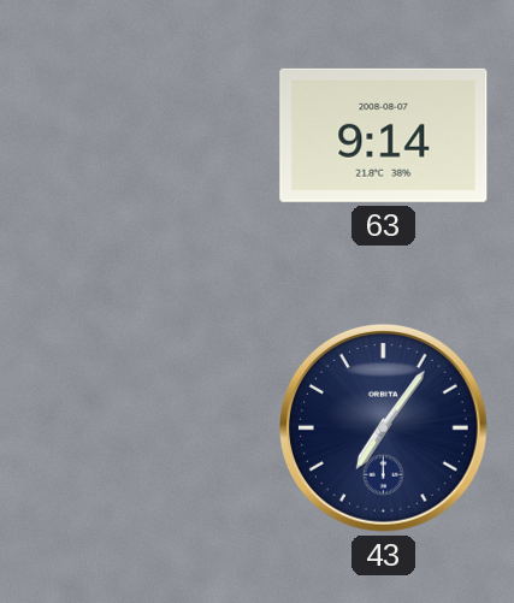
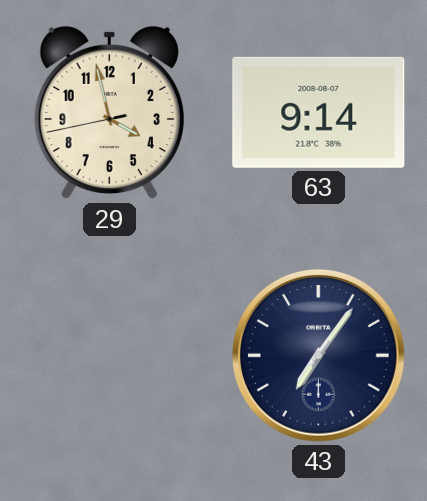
29: none -> 3:57
